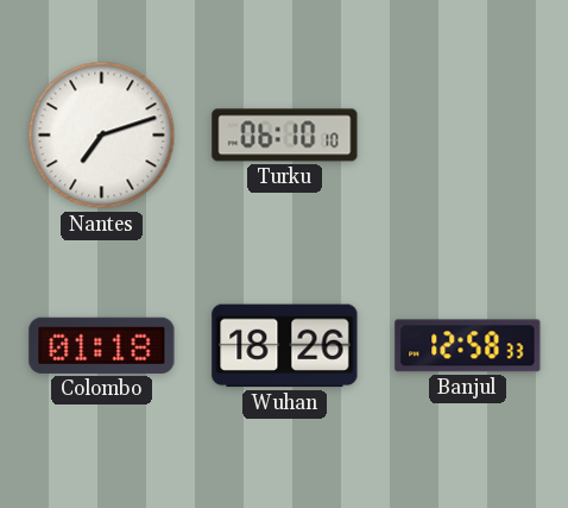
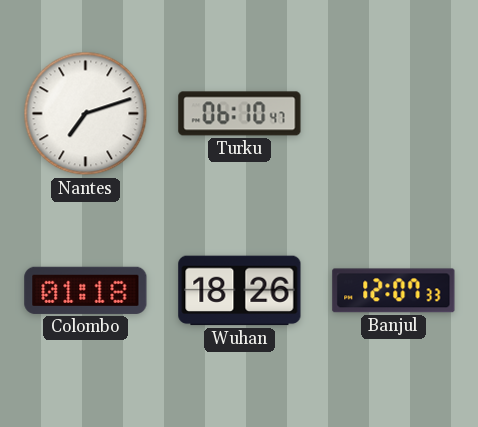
Turku: 06:10:10 -> 06:10:47
Banjul: 12:58 -> 12:07
